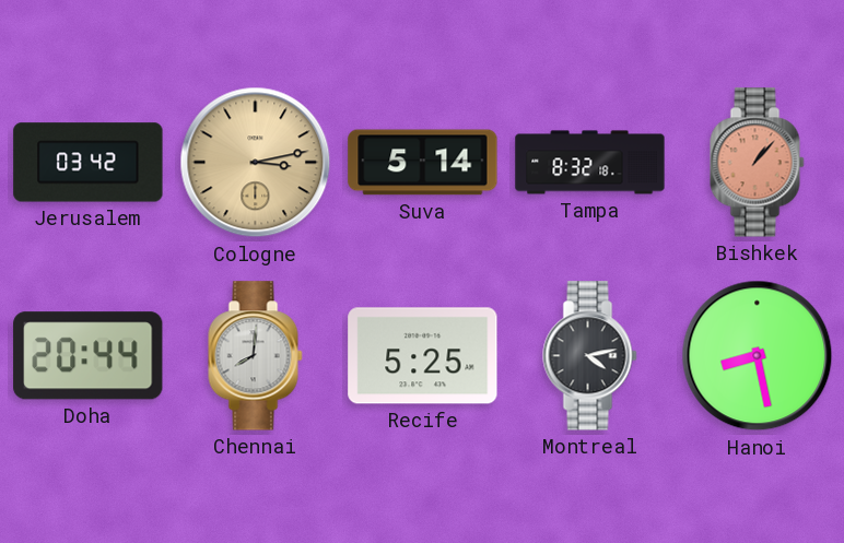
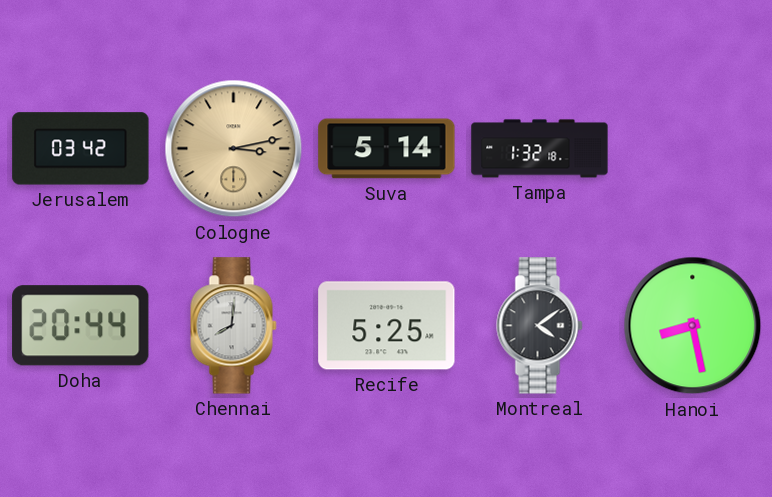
Tampa: 8:32 -> 1:32
Bishkek: 1:07 -> none
Montreal: 4:13 -> 4:09
